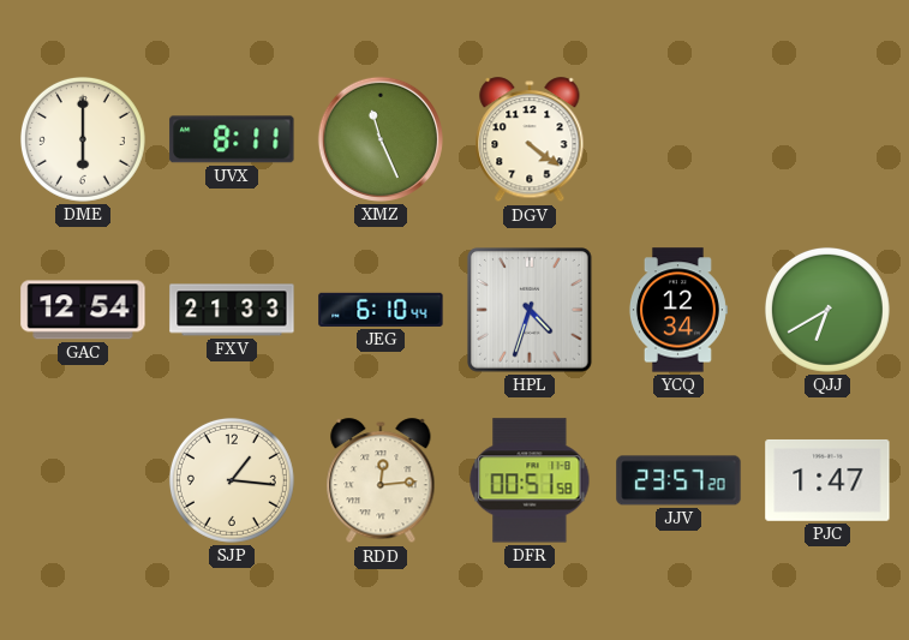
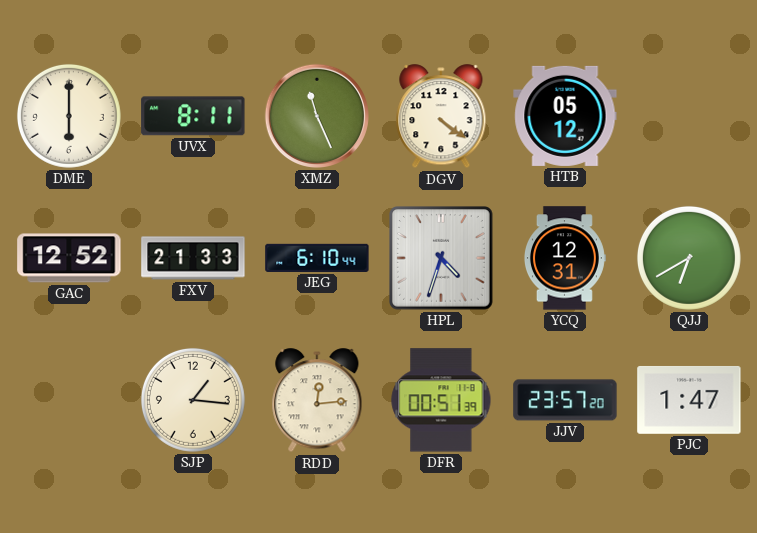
HTB: none -> 05:12
GAC: 12:54 -> 12:52
YCQ: 12:34 -> 12:31
DFR: 00:51:58 -> 00:51:39
